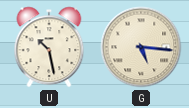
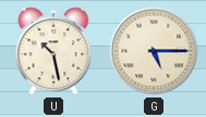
G: 5:16 -> 5:15
